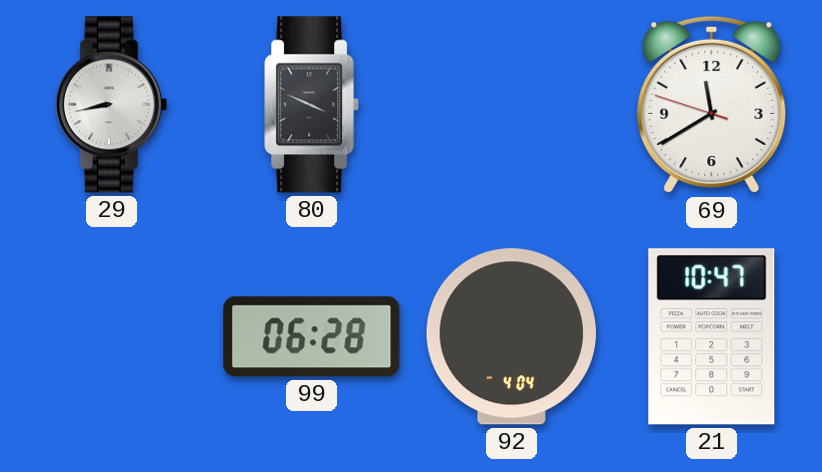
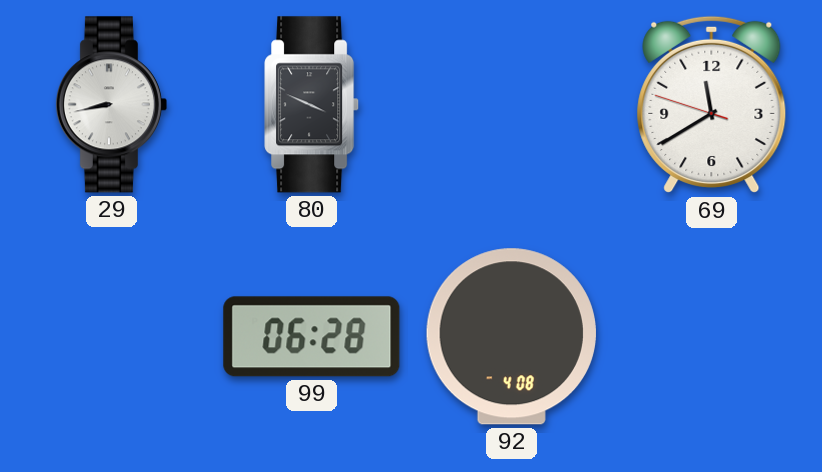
92: 4:04 -> 4:08
21: 10:47 -> none
